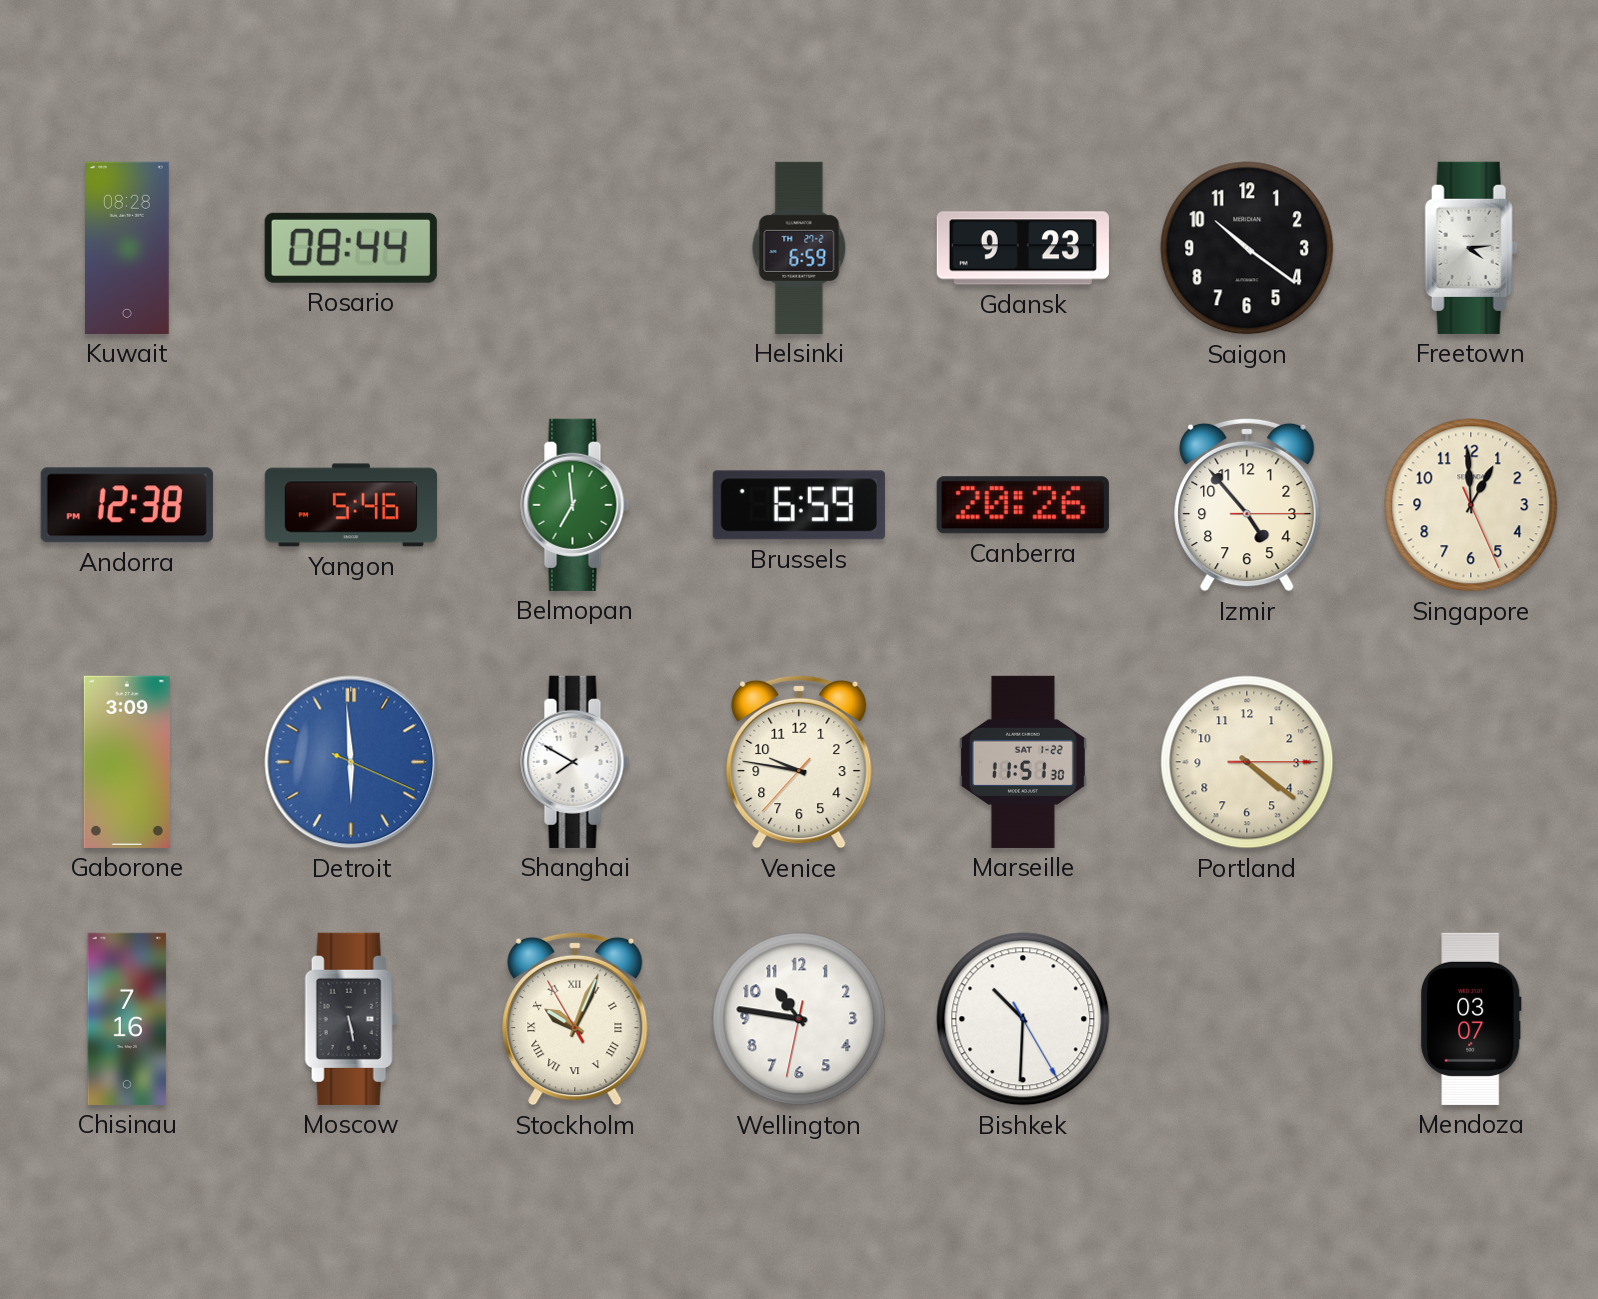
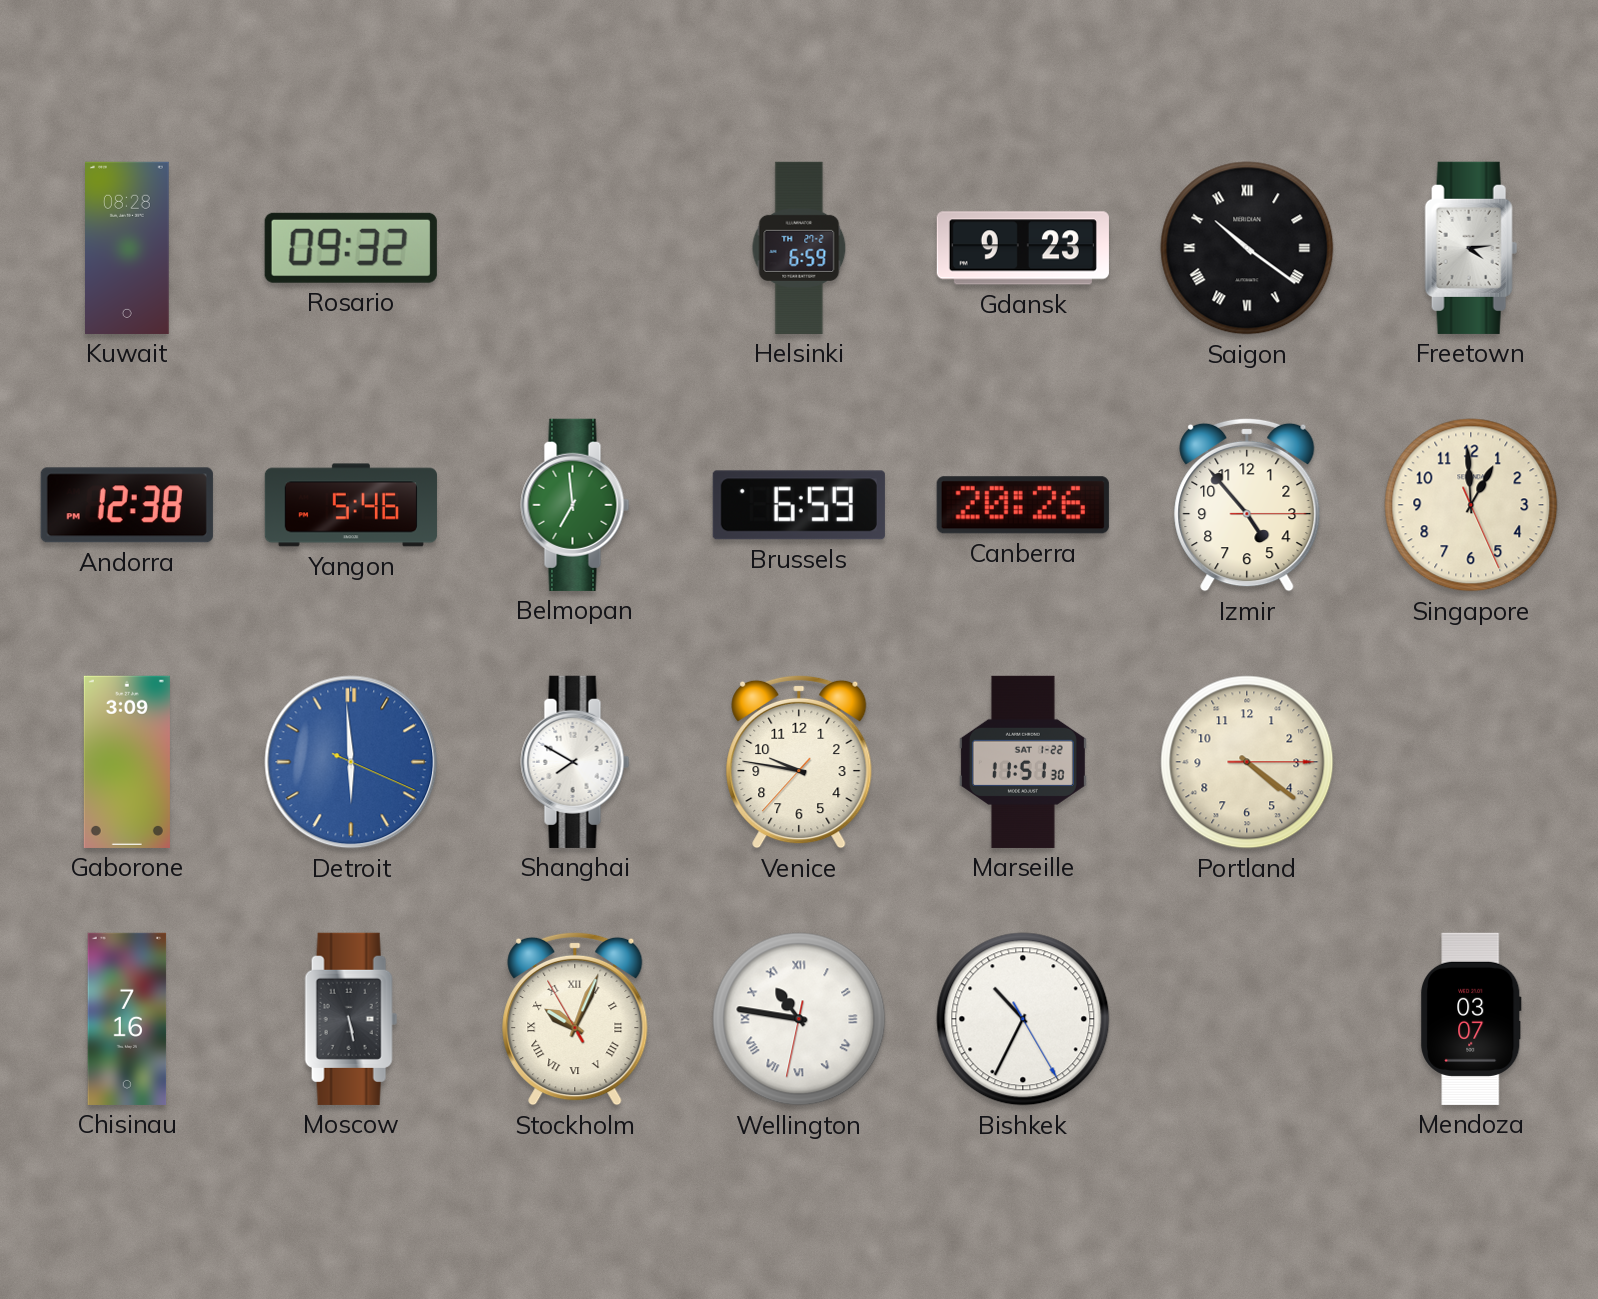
Rosario: 08:44 -> 09:32
Saigon numerals: Arabic -> Roman
Wellington numerals: Arabic -> Roman
Bishkek: 10:30 -> 10:34
